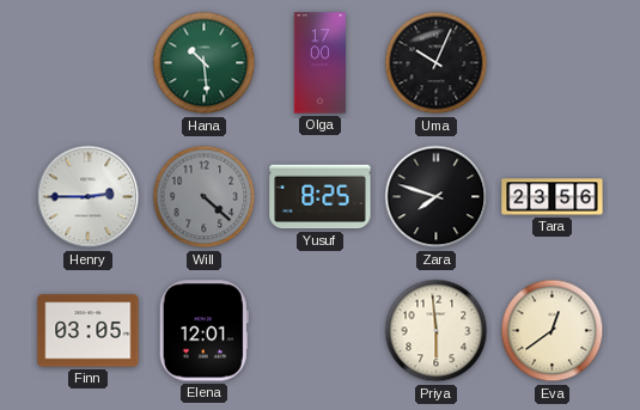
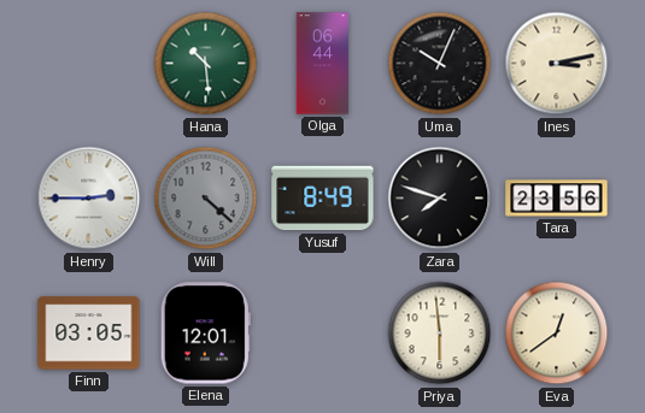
Olga: 17:00 -> 06:44
Ines: none -> 3:13
Yusuf: 8:25 -> 8:49
